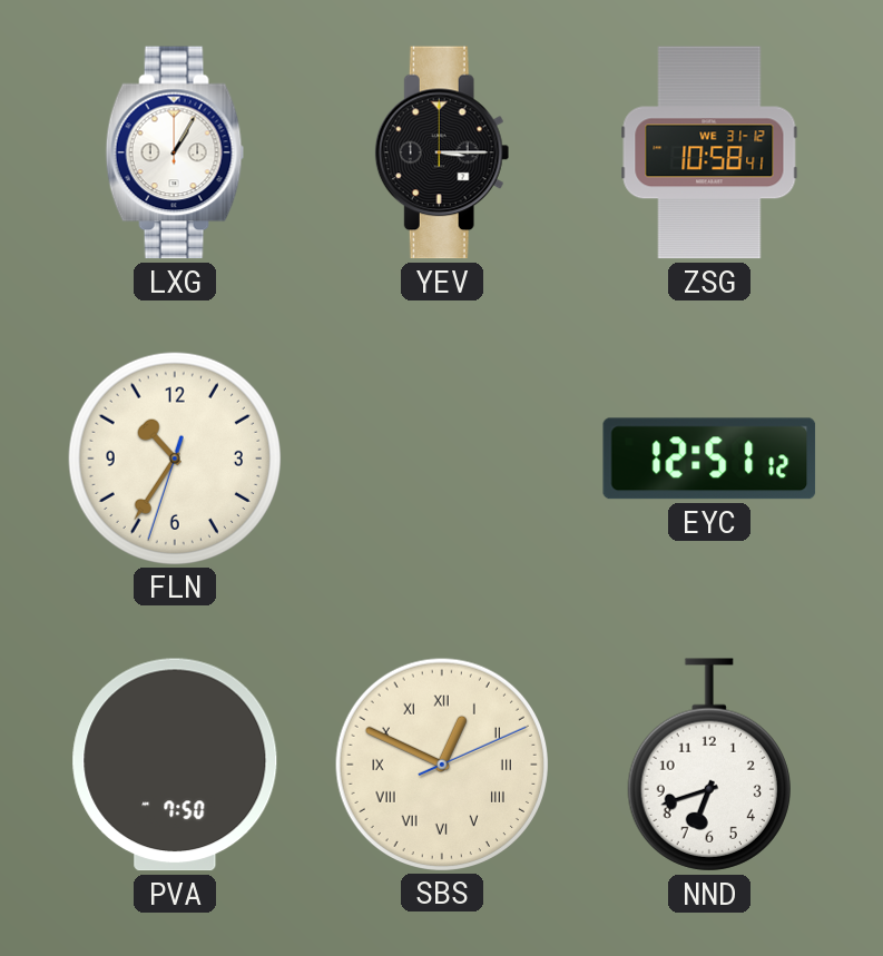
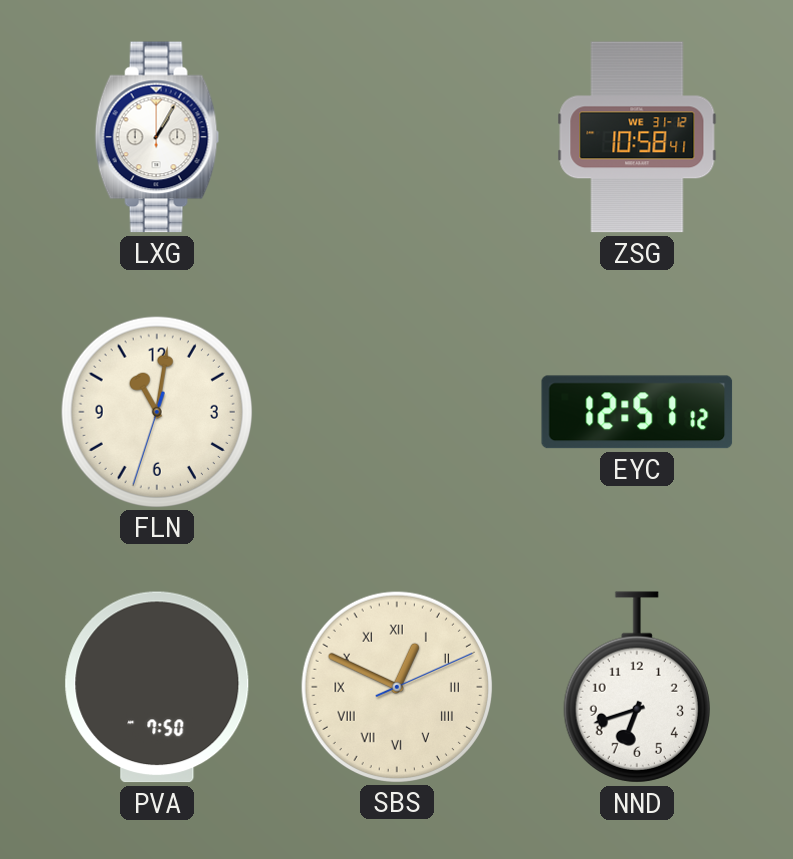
YEV: 3:15 -> none
FLN: 10:35 -> 11:01
